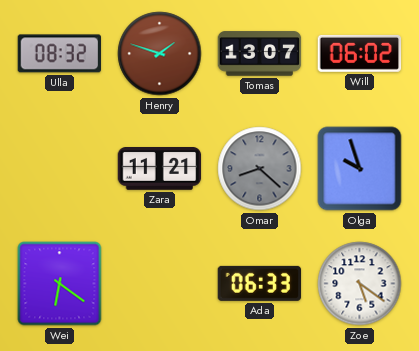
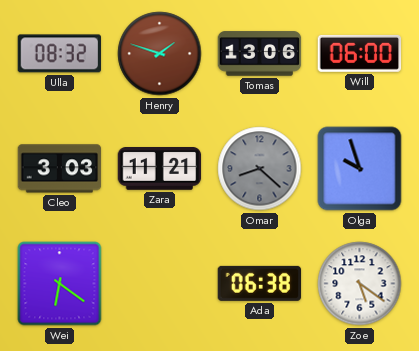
Tomas: 13:07 -> 13:06
Will: 06:02 -> 06:00
Cleo: none -> 3:03
Ada: 06:33 -> 06:38
